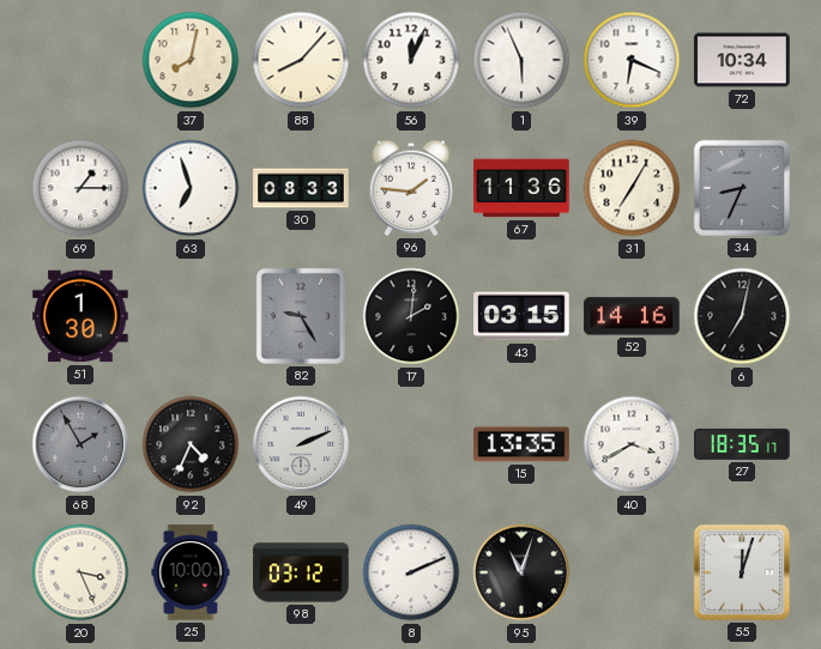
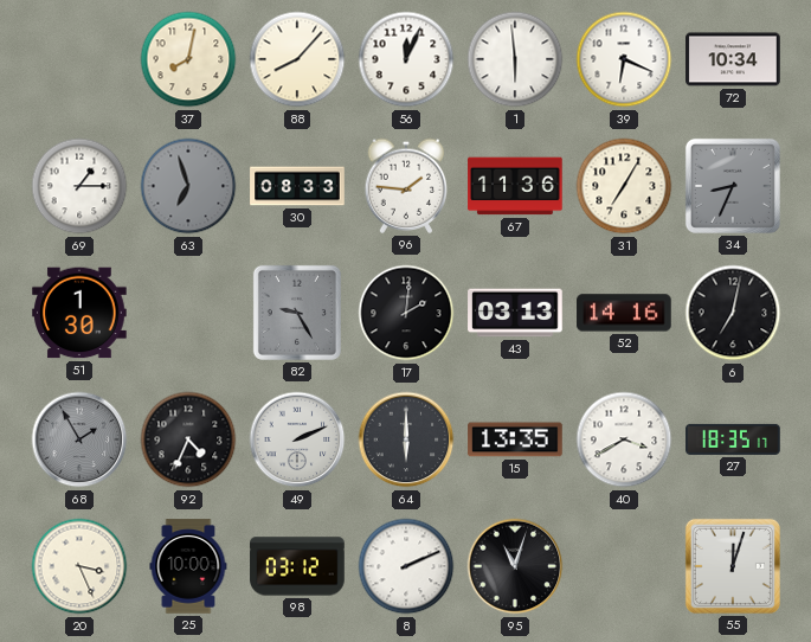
1: 5:56 -> 5:59
63 dial: white -> grey
43: 03:15 -> 03:13
64: none -> 6:00
